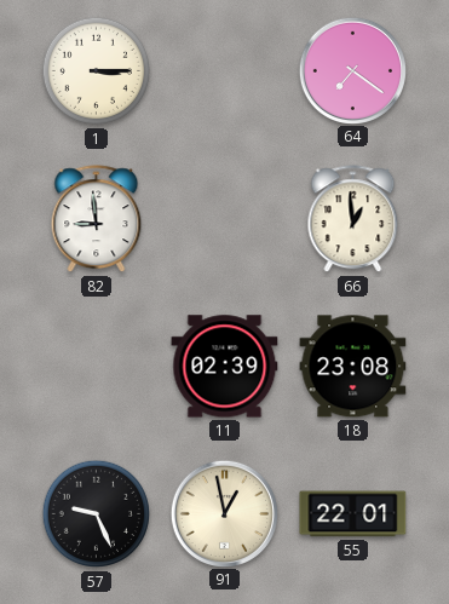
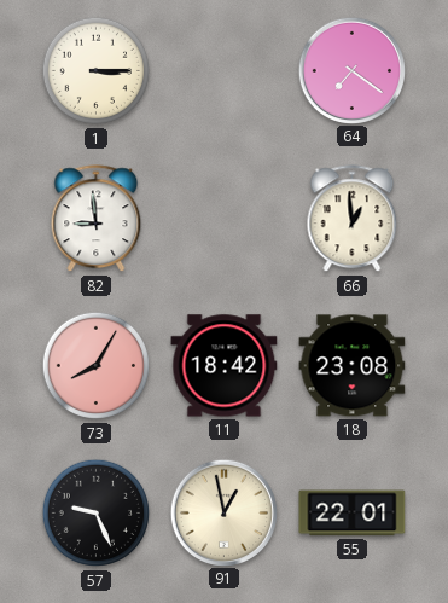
73: none -> 8:05
11: 02:39 -> 18:42
